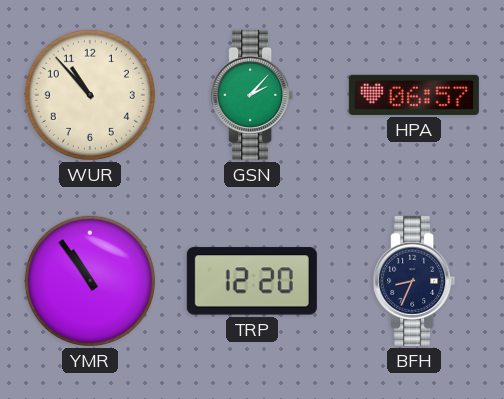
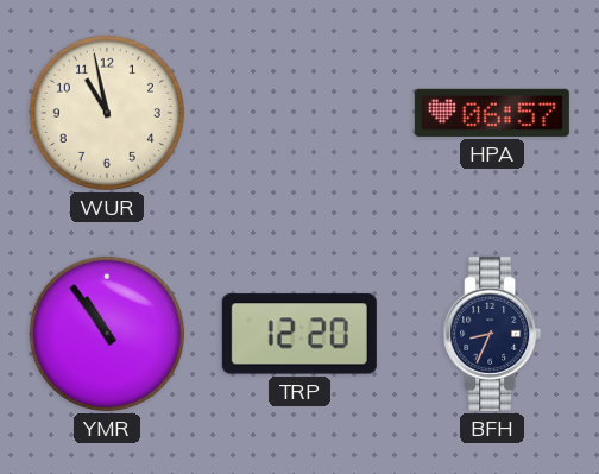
WUR: 10:53 -> 10:58
GSN: 2:07 -> none
